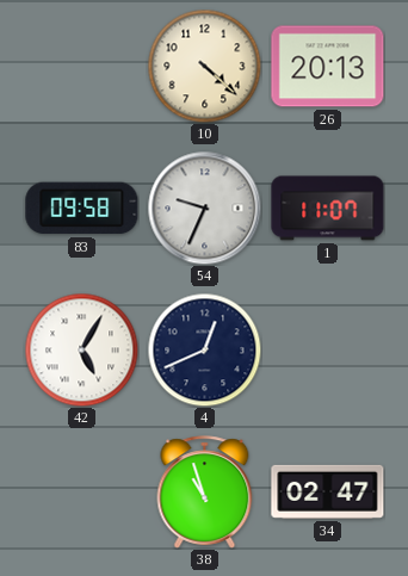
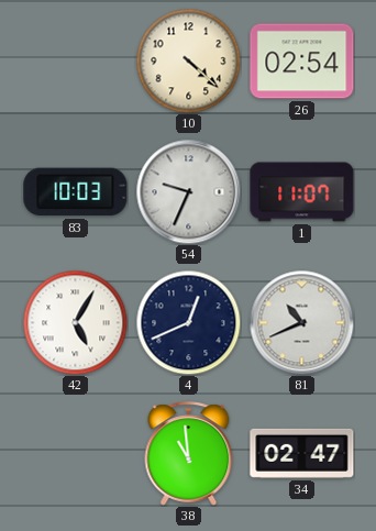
26: 20:13 -> 02:54
83: 09:58 -> 10:03
81: none -> 10:41
38: 10:57 -> 10:59
